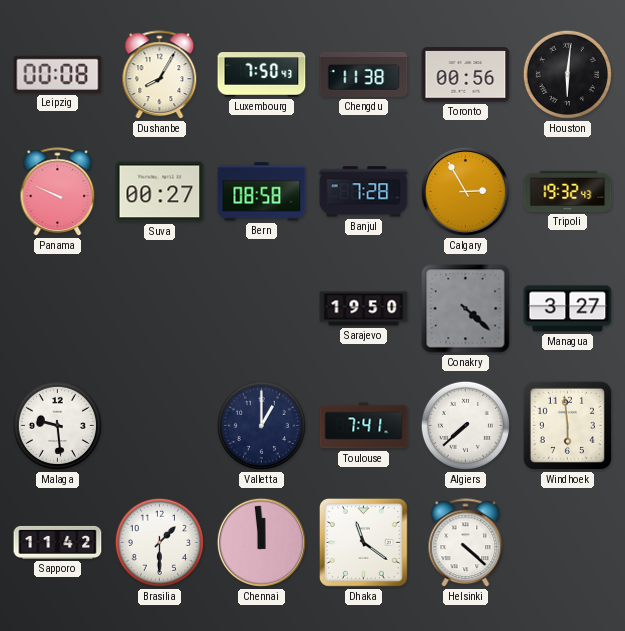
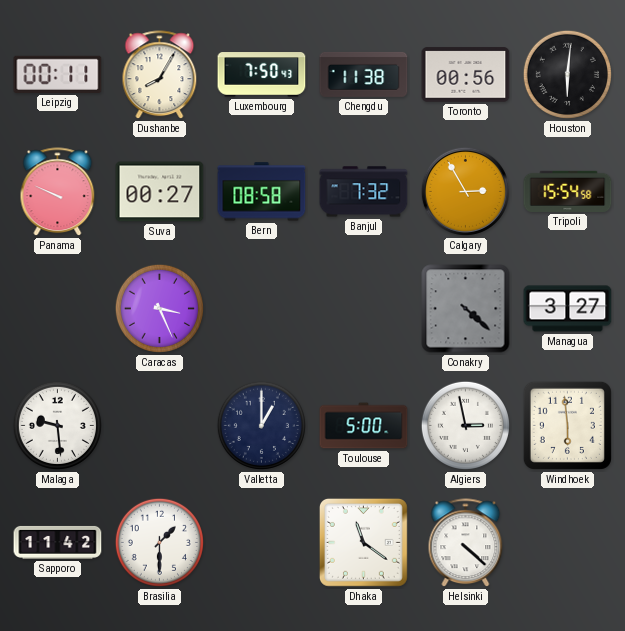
Leipzig: 00:08 -> 00:11
Banjul: 7:28 -> 7:32
Tripoli: 19:32 -> 15:54
Caracas: none -> 3:26
Sarajevo: 19:50 -> none
Toulouse: 7:41 -> 5:00
Algiers: 7:38 -> 2:58
Chennai: 11:59 -> none
